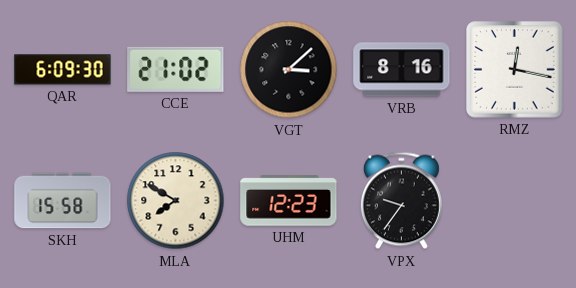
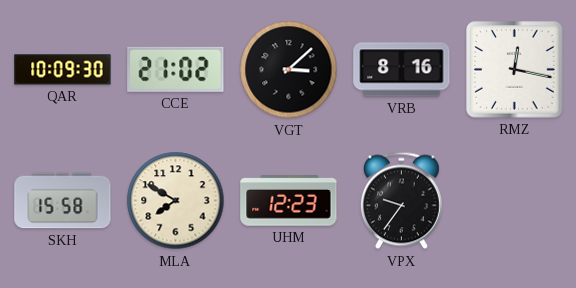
QAR: 6:09 -> 10:09
